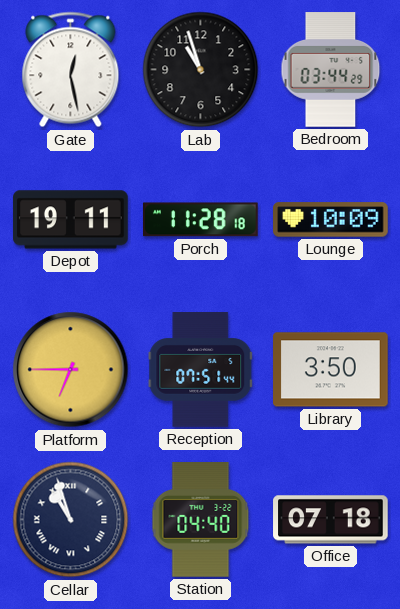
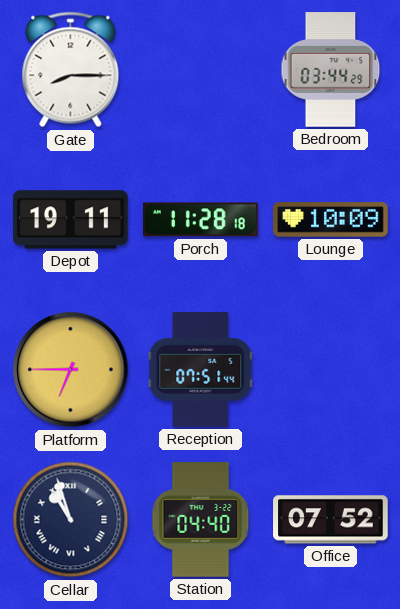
Gate: 12:28 -> 8:15
Lab: 10:57 -> none
Library: 3:50 -> none
Office: 07:18 -> 07:52
